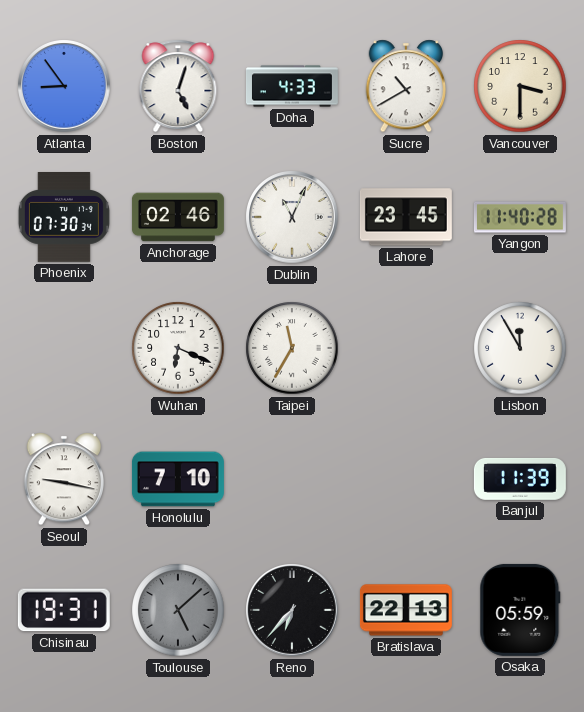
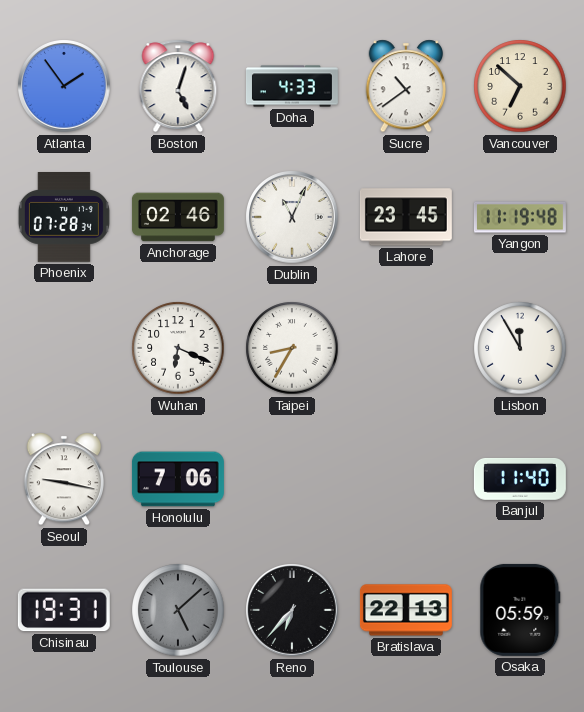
Atlanta: 8:54 -> 1:54
Sucre: 10:40 -> 10:39
Vancouver: 3:30 -> 6:52
Phoenix: 07:30 -> 07:28
Yangon: 11:40 -> 11:19
Taipei: 11:35 -> 8:35
Honolulu: 7:10 -> 7:06
Banjul: 11:39 -> 11:40
